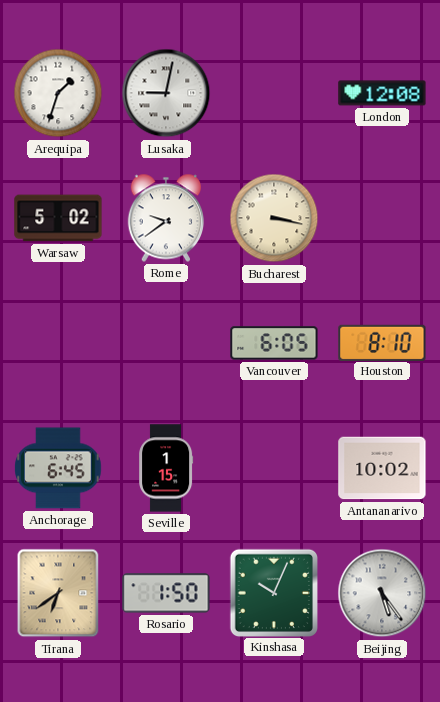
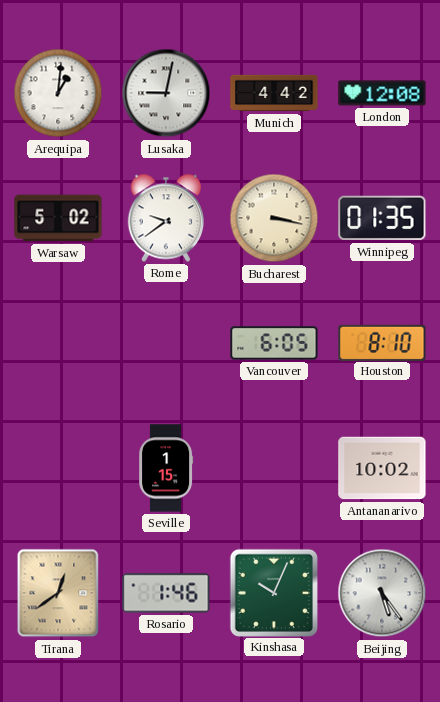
Arequipa: 1:33 -> 1:01
Munich: none -> 4:42
Winnipeg: none -> 01:35
Anchorage: 6:45 -> none
Tirana: 6:39 -> 12:39
Rosario: 1:50 -> 1:46
